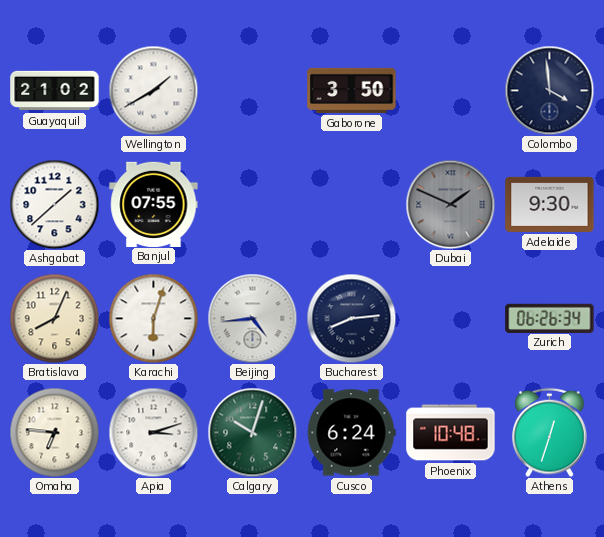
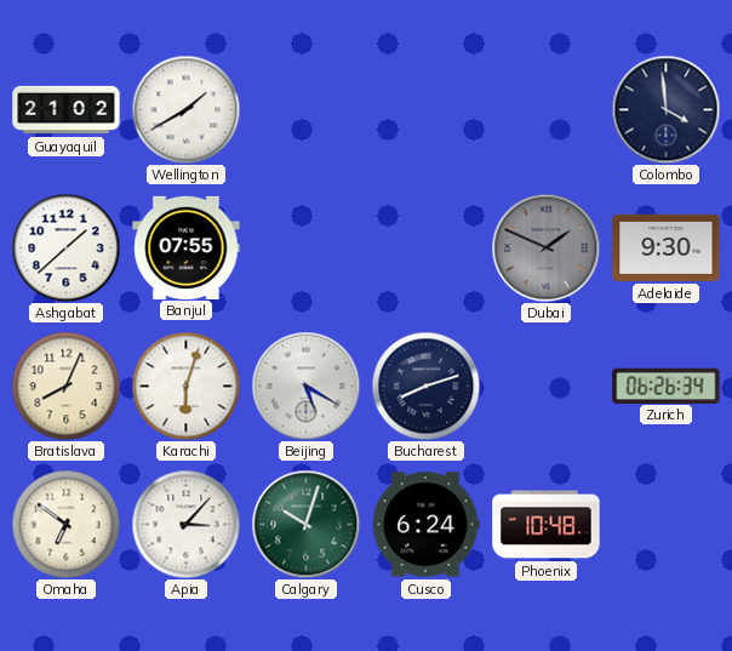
Gaborone: 3:50 -> none
Beijing: 4:44 -> 5:20
Bucharest: 8:14 -> 8:12
Omaha: 6:46 -> 6:51
Apia: 3:12 -> 3:07
Athens: 12:33 -> none
